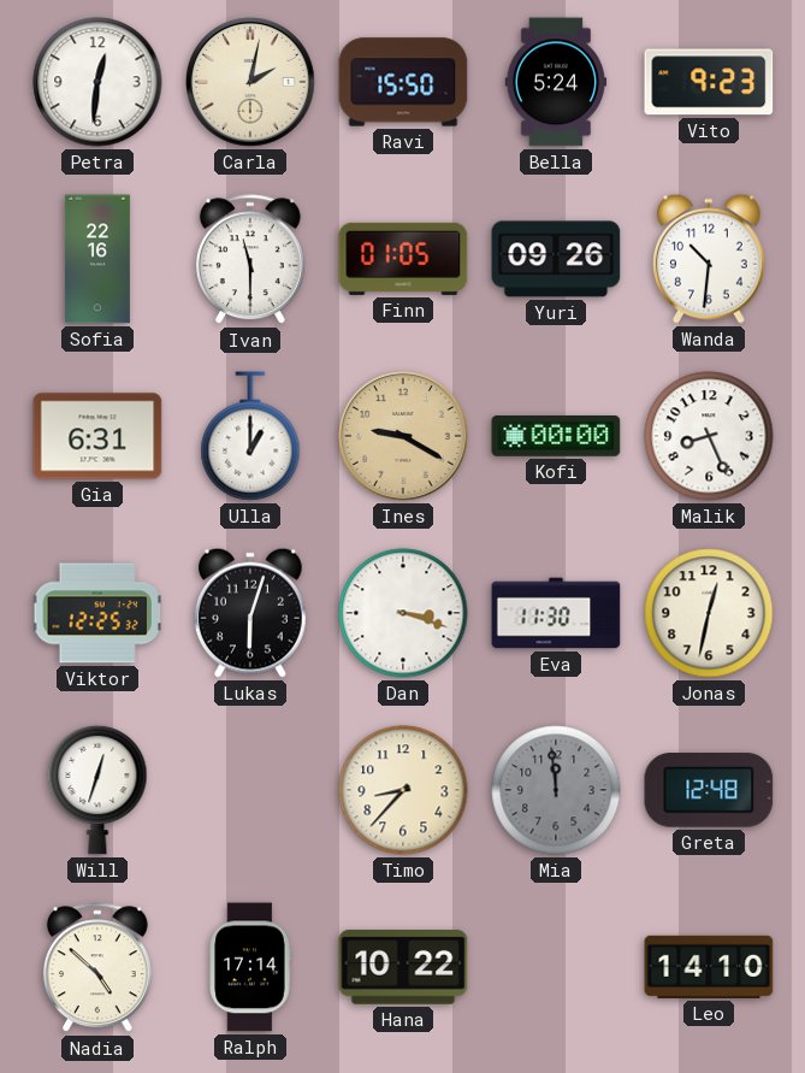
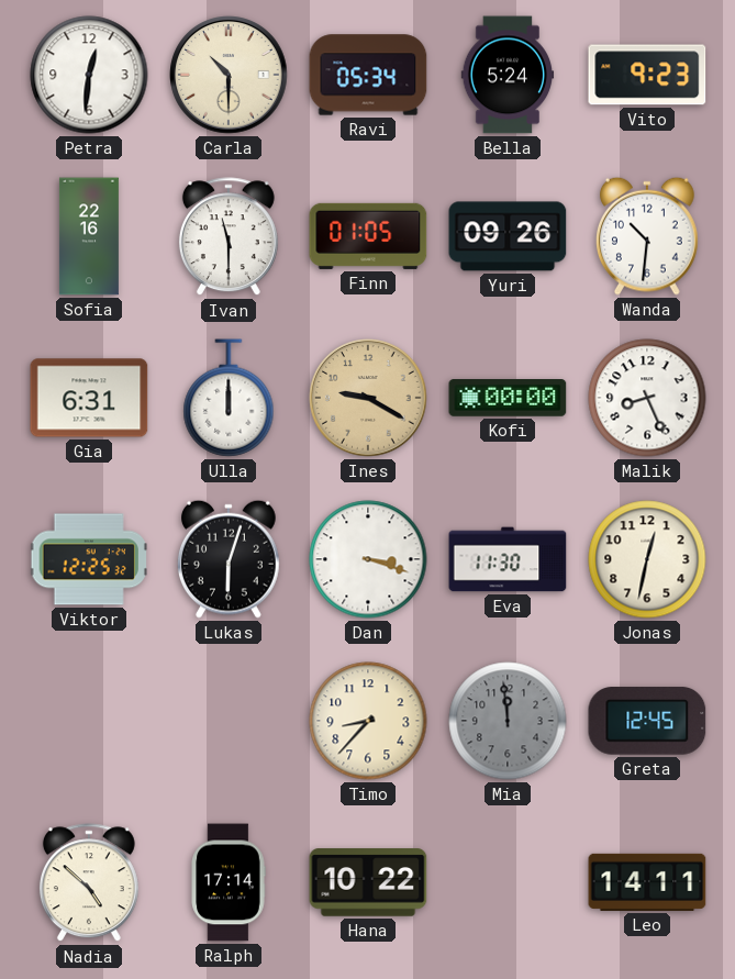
Carla: 2:02 -> 10:30
Ravi: 15:50 -> 05:34
Ulla: 1:00 -> 12:00
Will: 12:33 -> none
Greta: 12:48 -> 12:45
Leo: 14:10 -> 14:11
